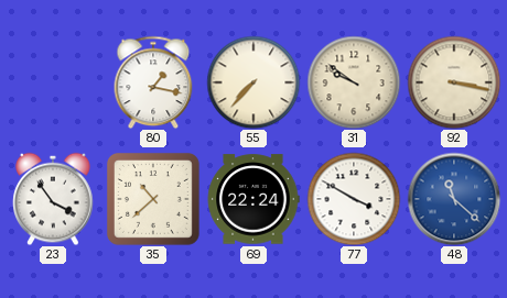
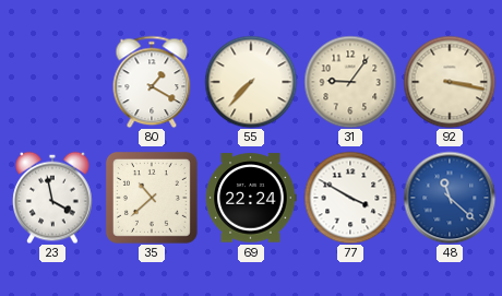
80: 1:17 -> 1:20
31: 9:51 -> 9:06
23: 3:54 -> 3:58
